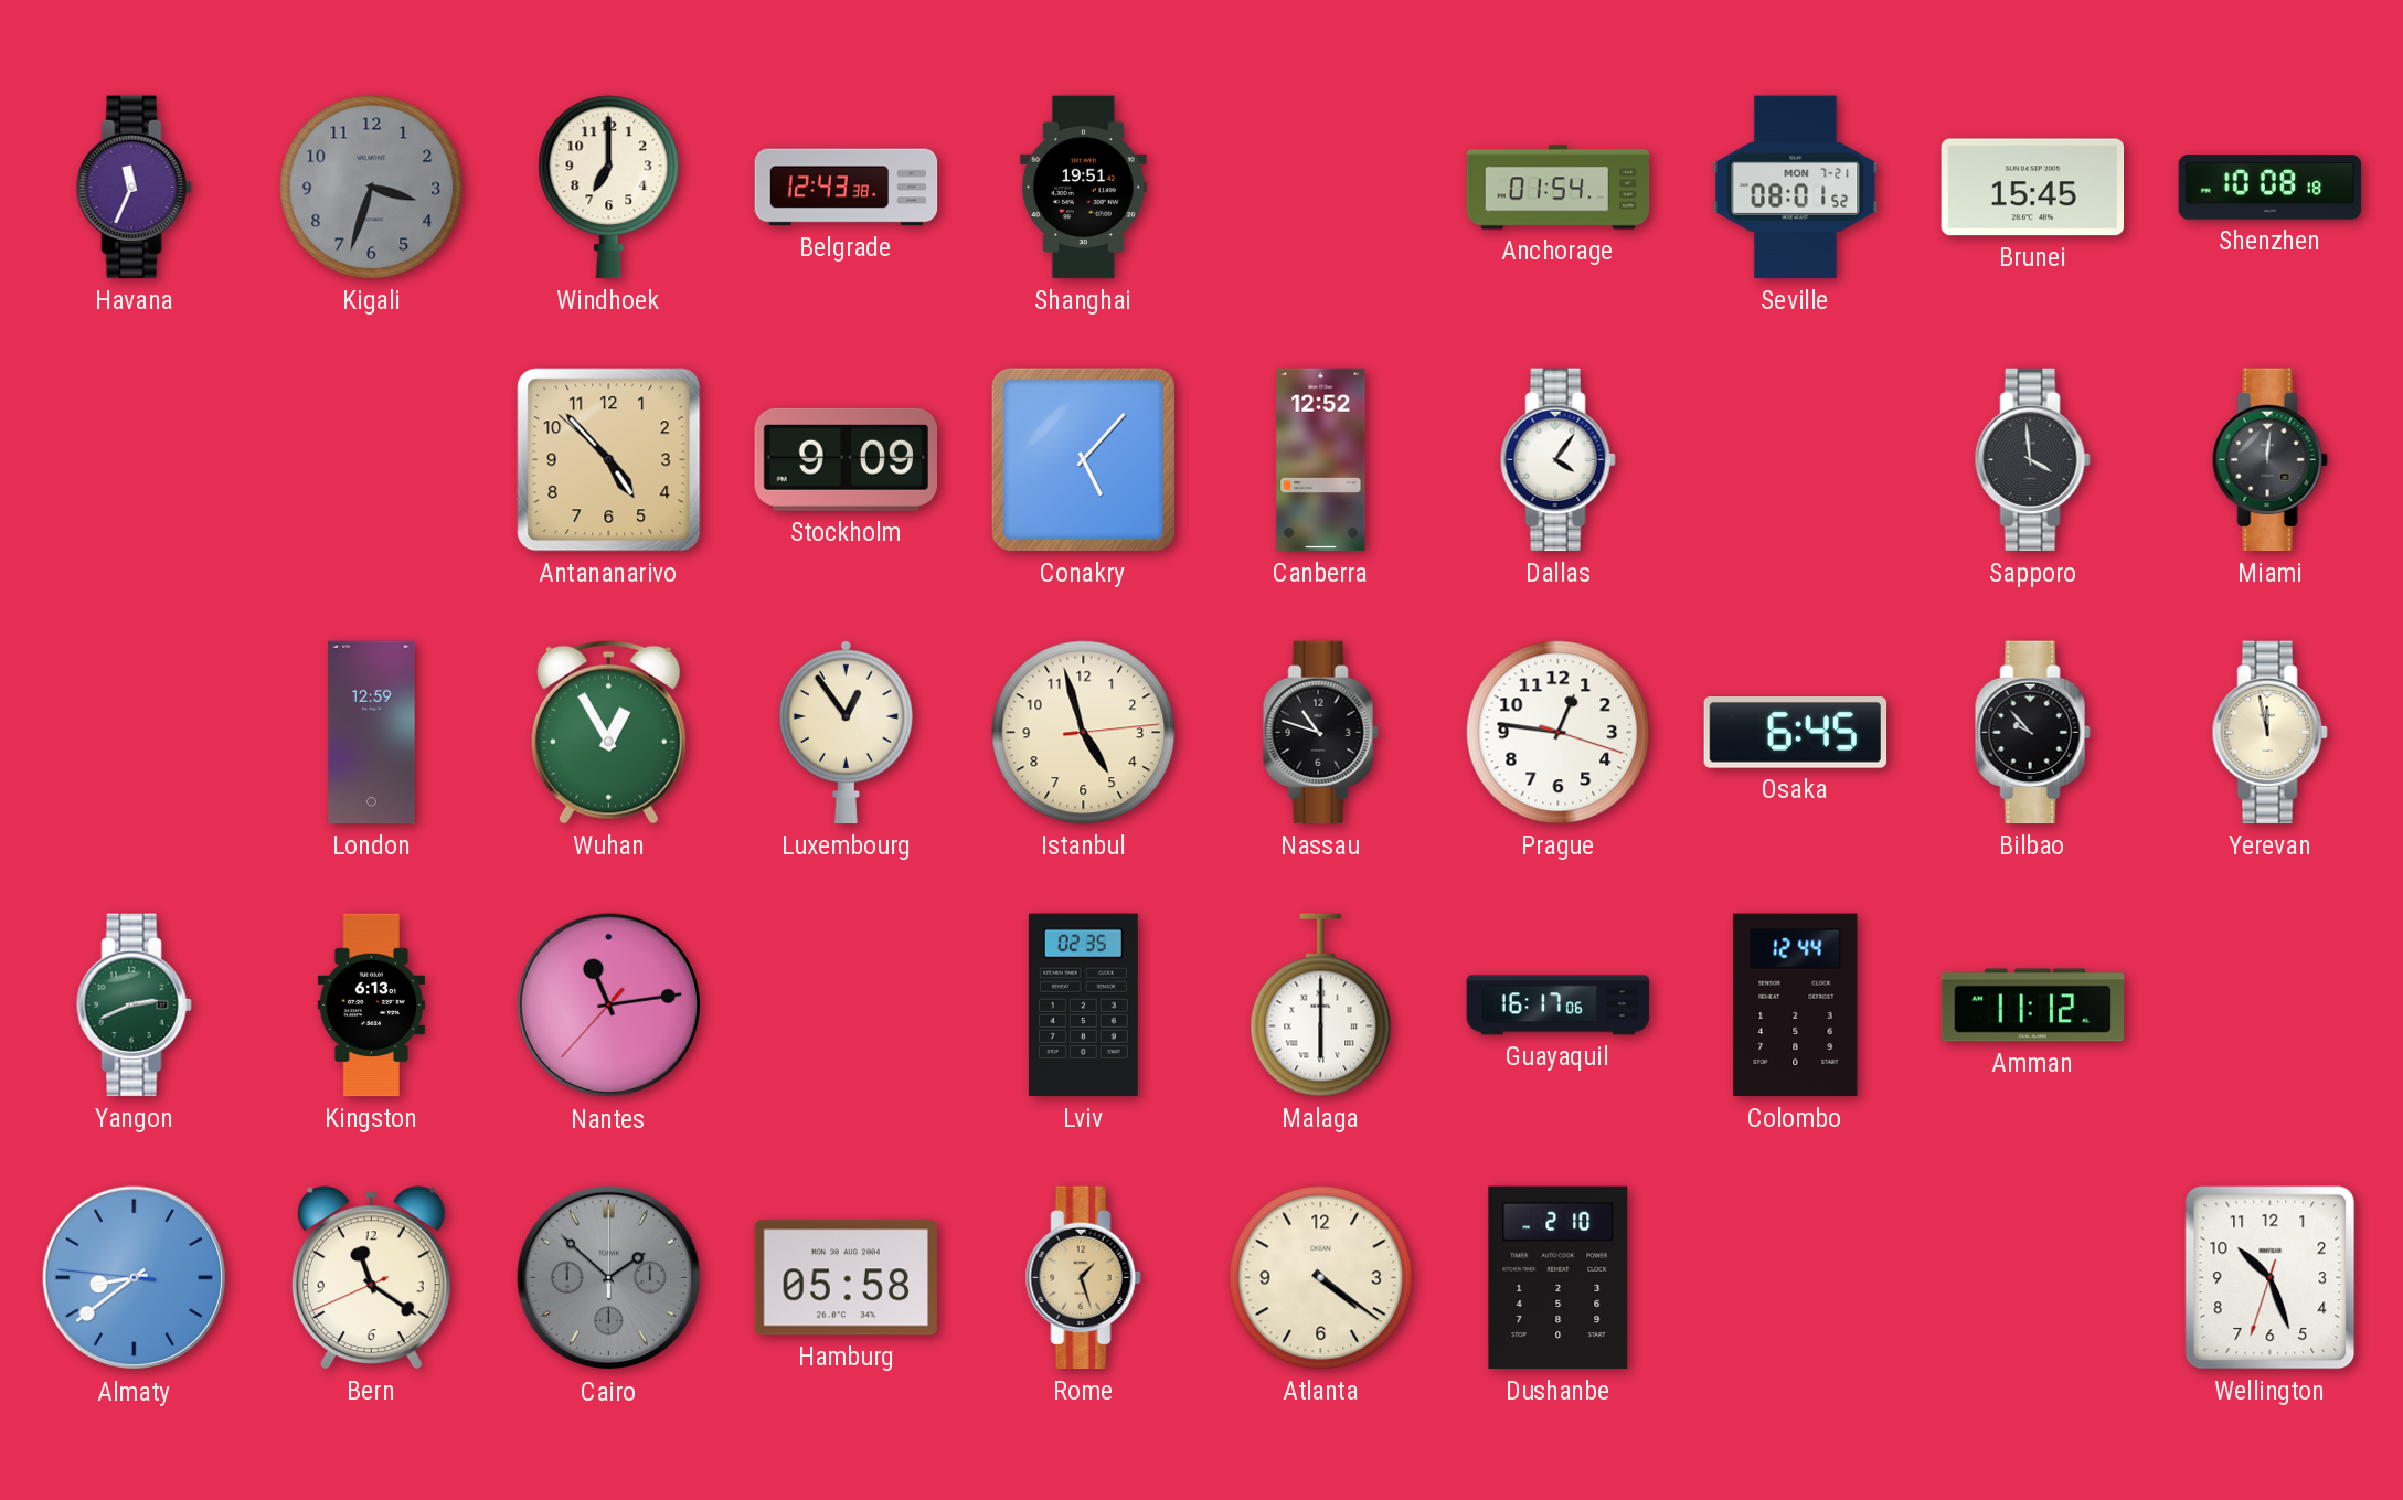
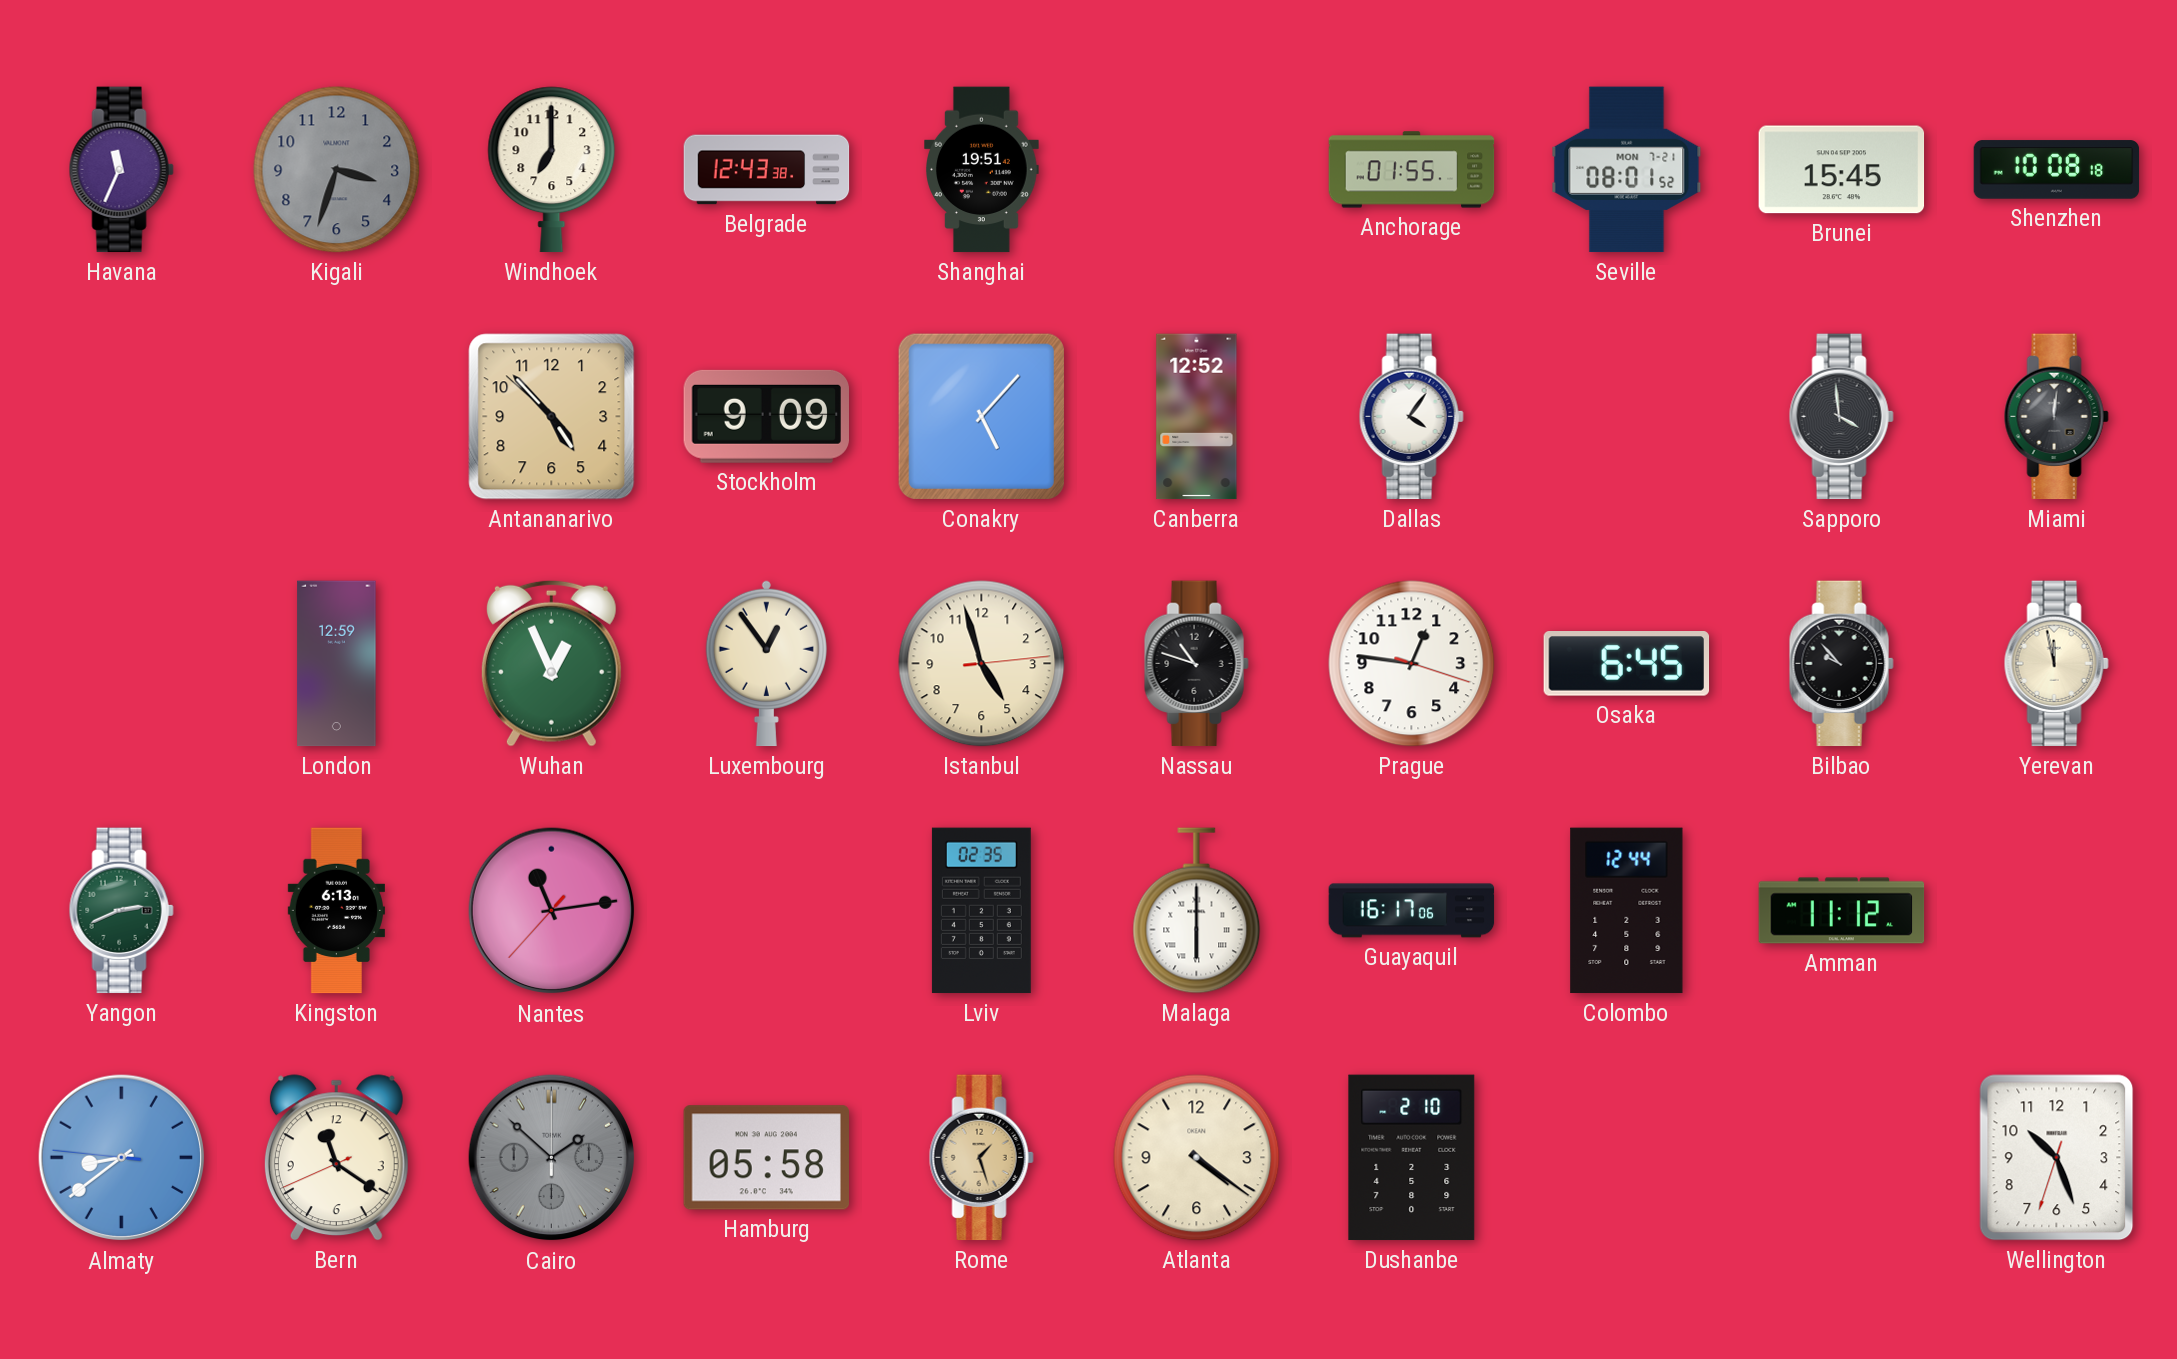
Anchorage: 01:54 -> 01:55
Wuhan: 12:55 -> 12:56
